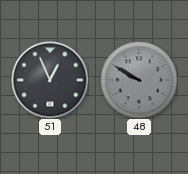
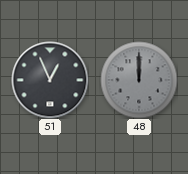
48: 9:50 -> 12:00
